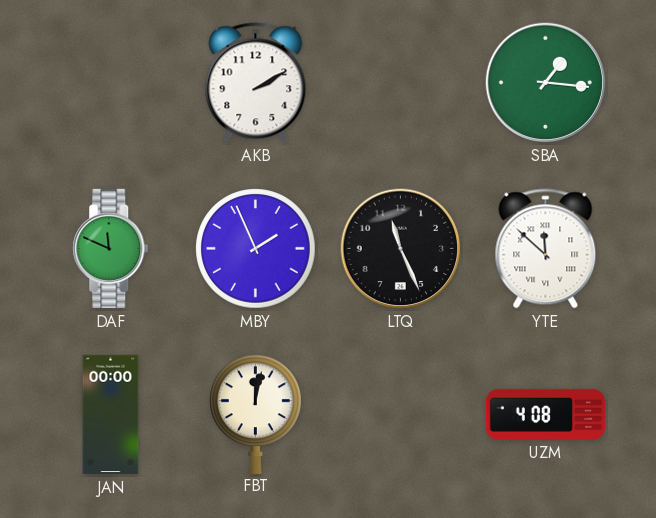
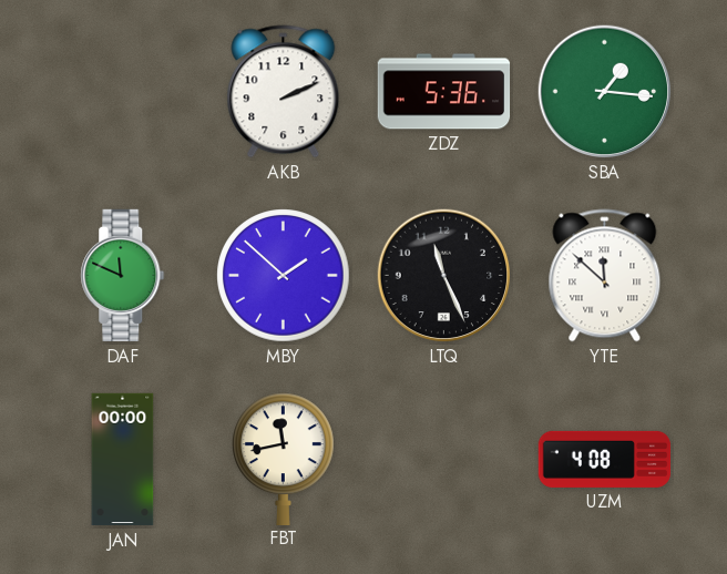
AKB: 2:10 -> 2:11
ZDZ: none -> 5:36
MBY: 1:56 -> 1:52
FBT: 12:02 -> 11:43
